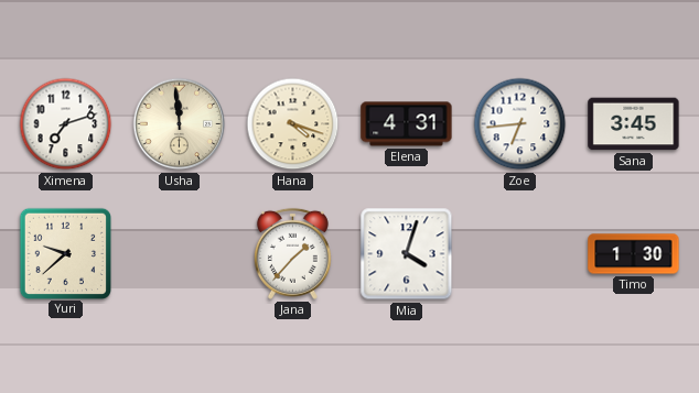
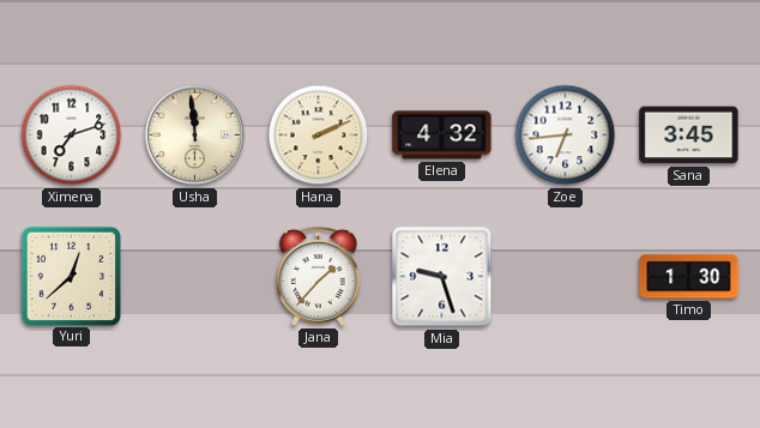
Hana: 4:18 -> 2:11
Elena: 4:31 -> 4:32
Yuri: 9:38 -> 12:38
Mia: 4:03 -> 9:27
